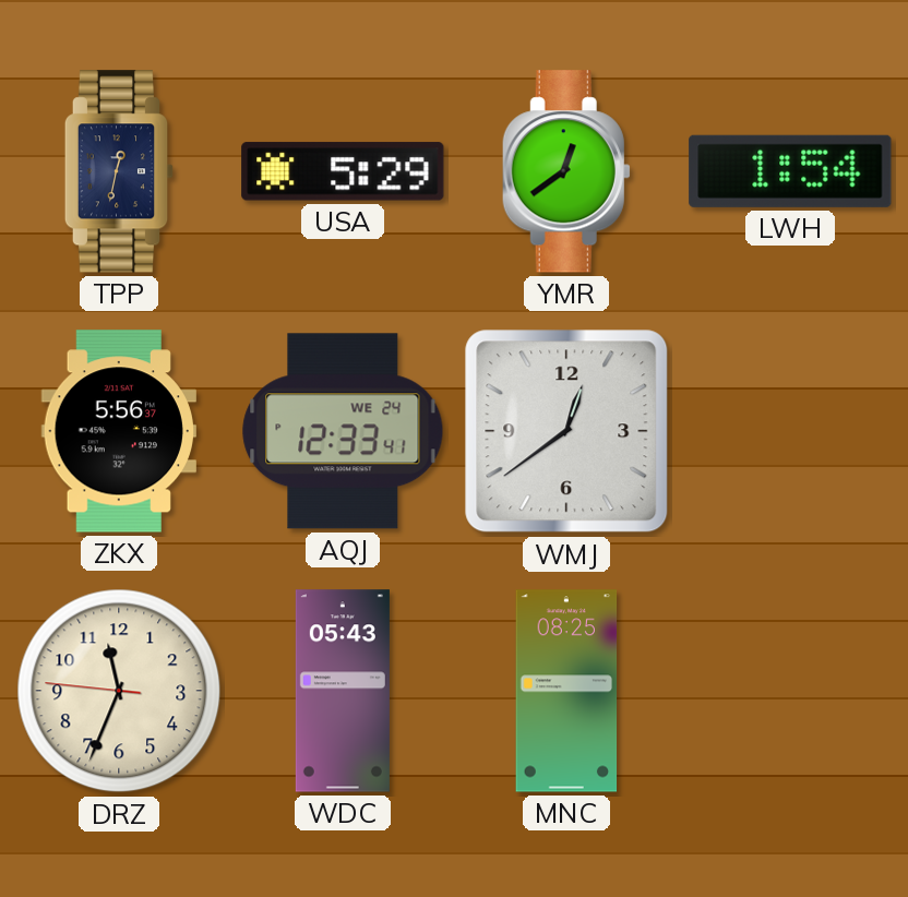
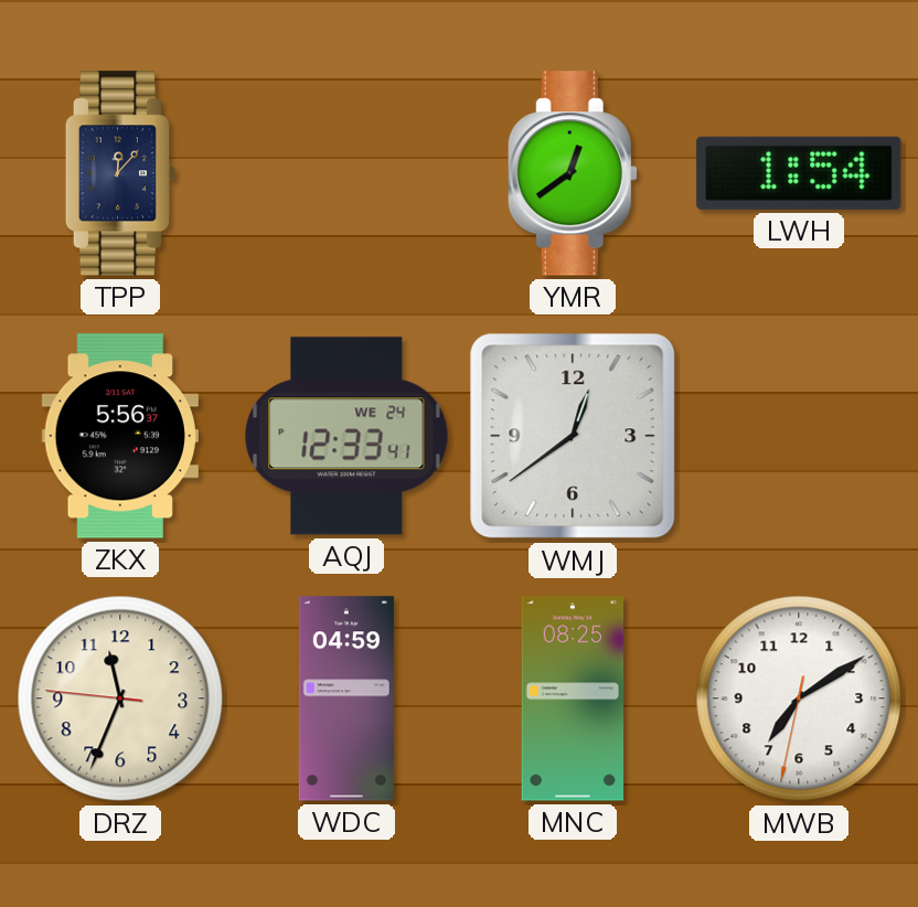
TPP: 12:32 -> 12:07
USA: 5:29 -> none
WDC: 05:43 -> 04:59
MWB: none -> 7:09
